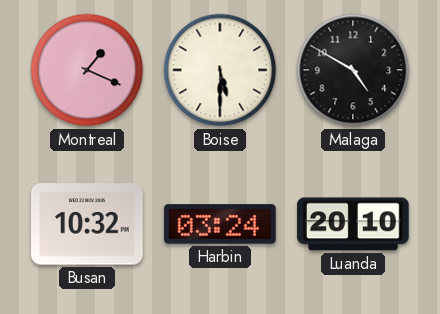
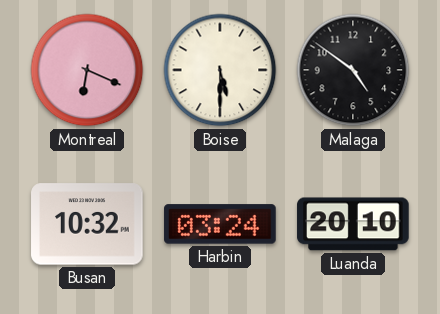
Montreal: 1:19 -> 6:19
Malaga: 4:50 -> 4:51
